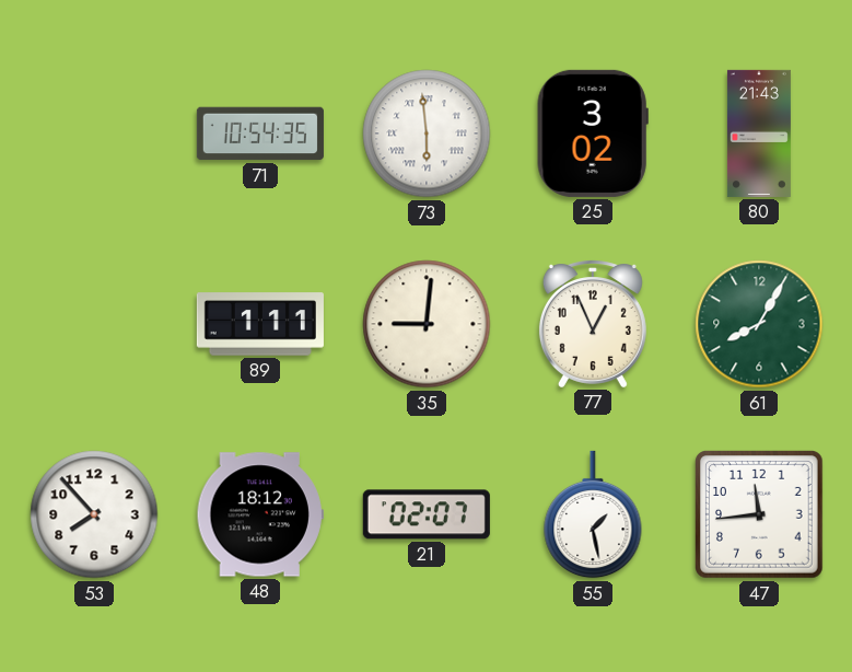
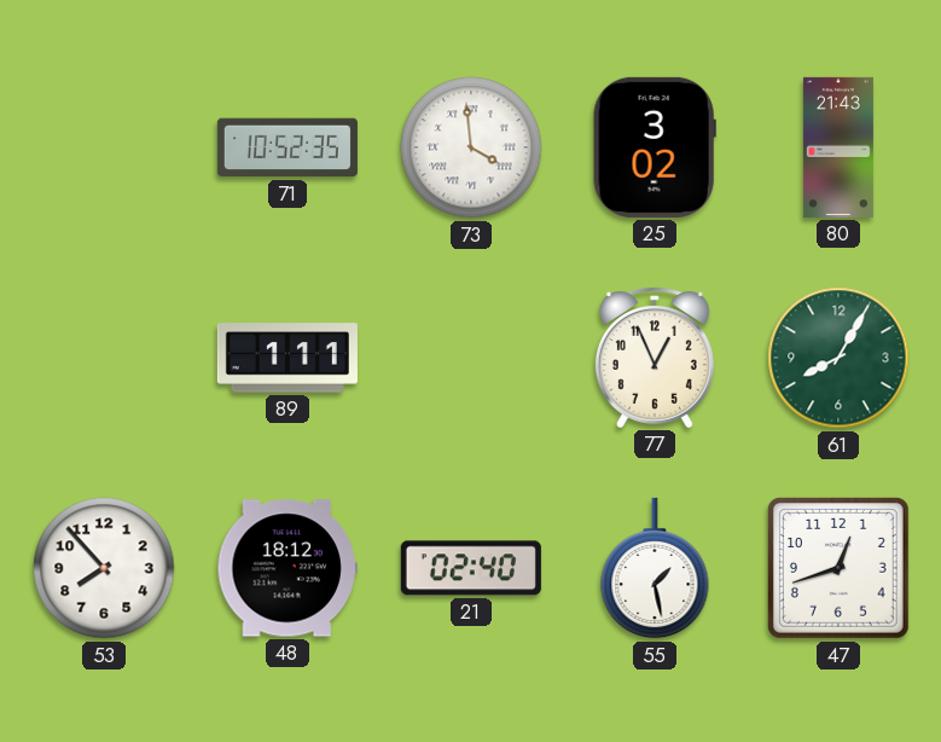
71: 10:54 -> 10:52
73: 5:59 -> 3:59
35: 9:01 -> none
21: 02:07 -> 02:40
47: 11:44 -> 12:42
